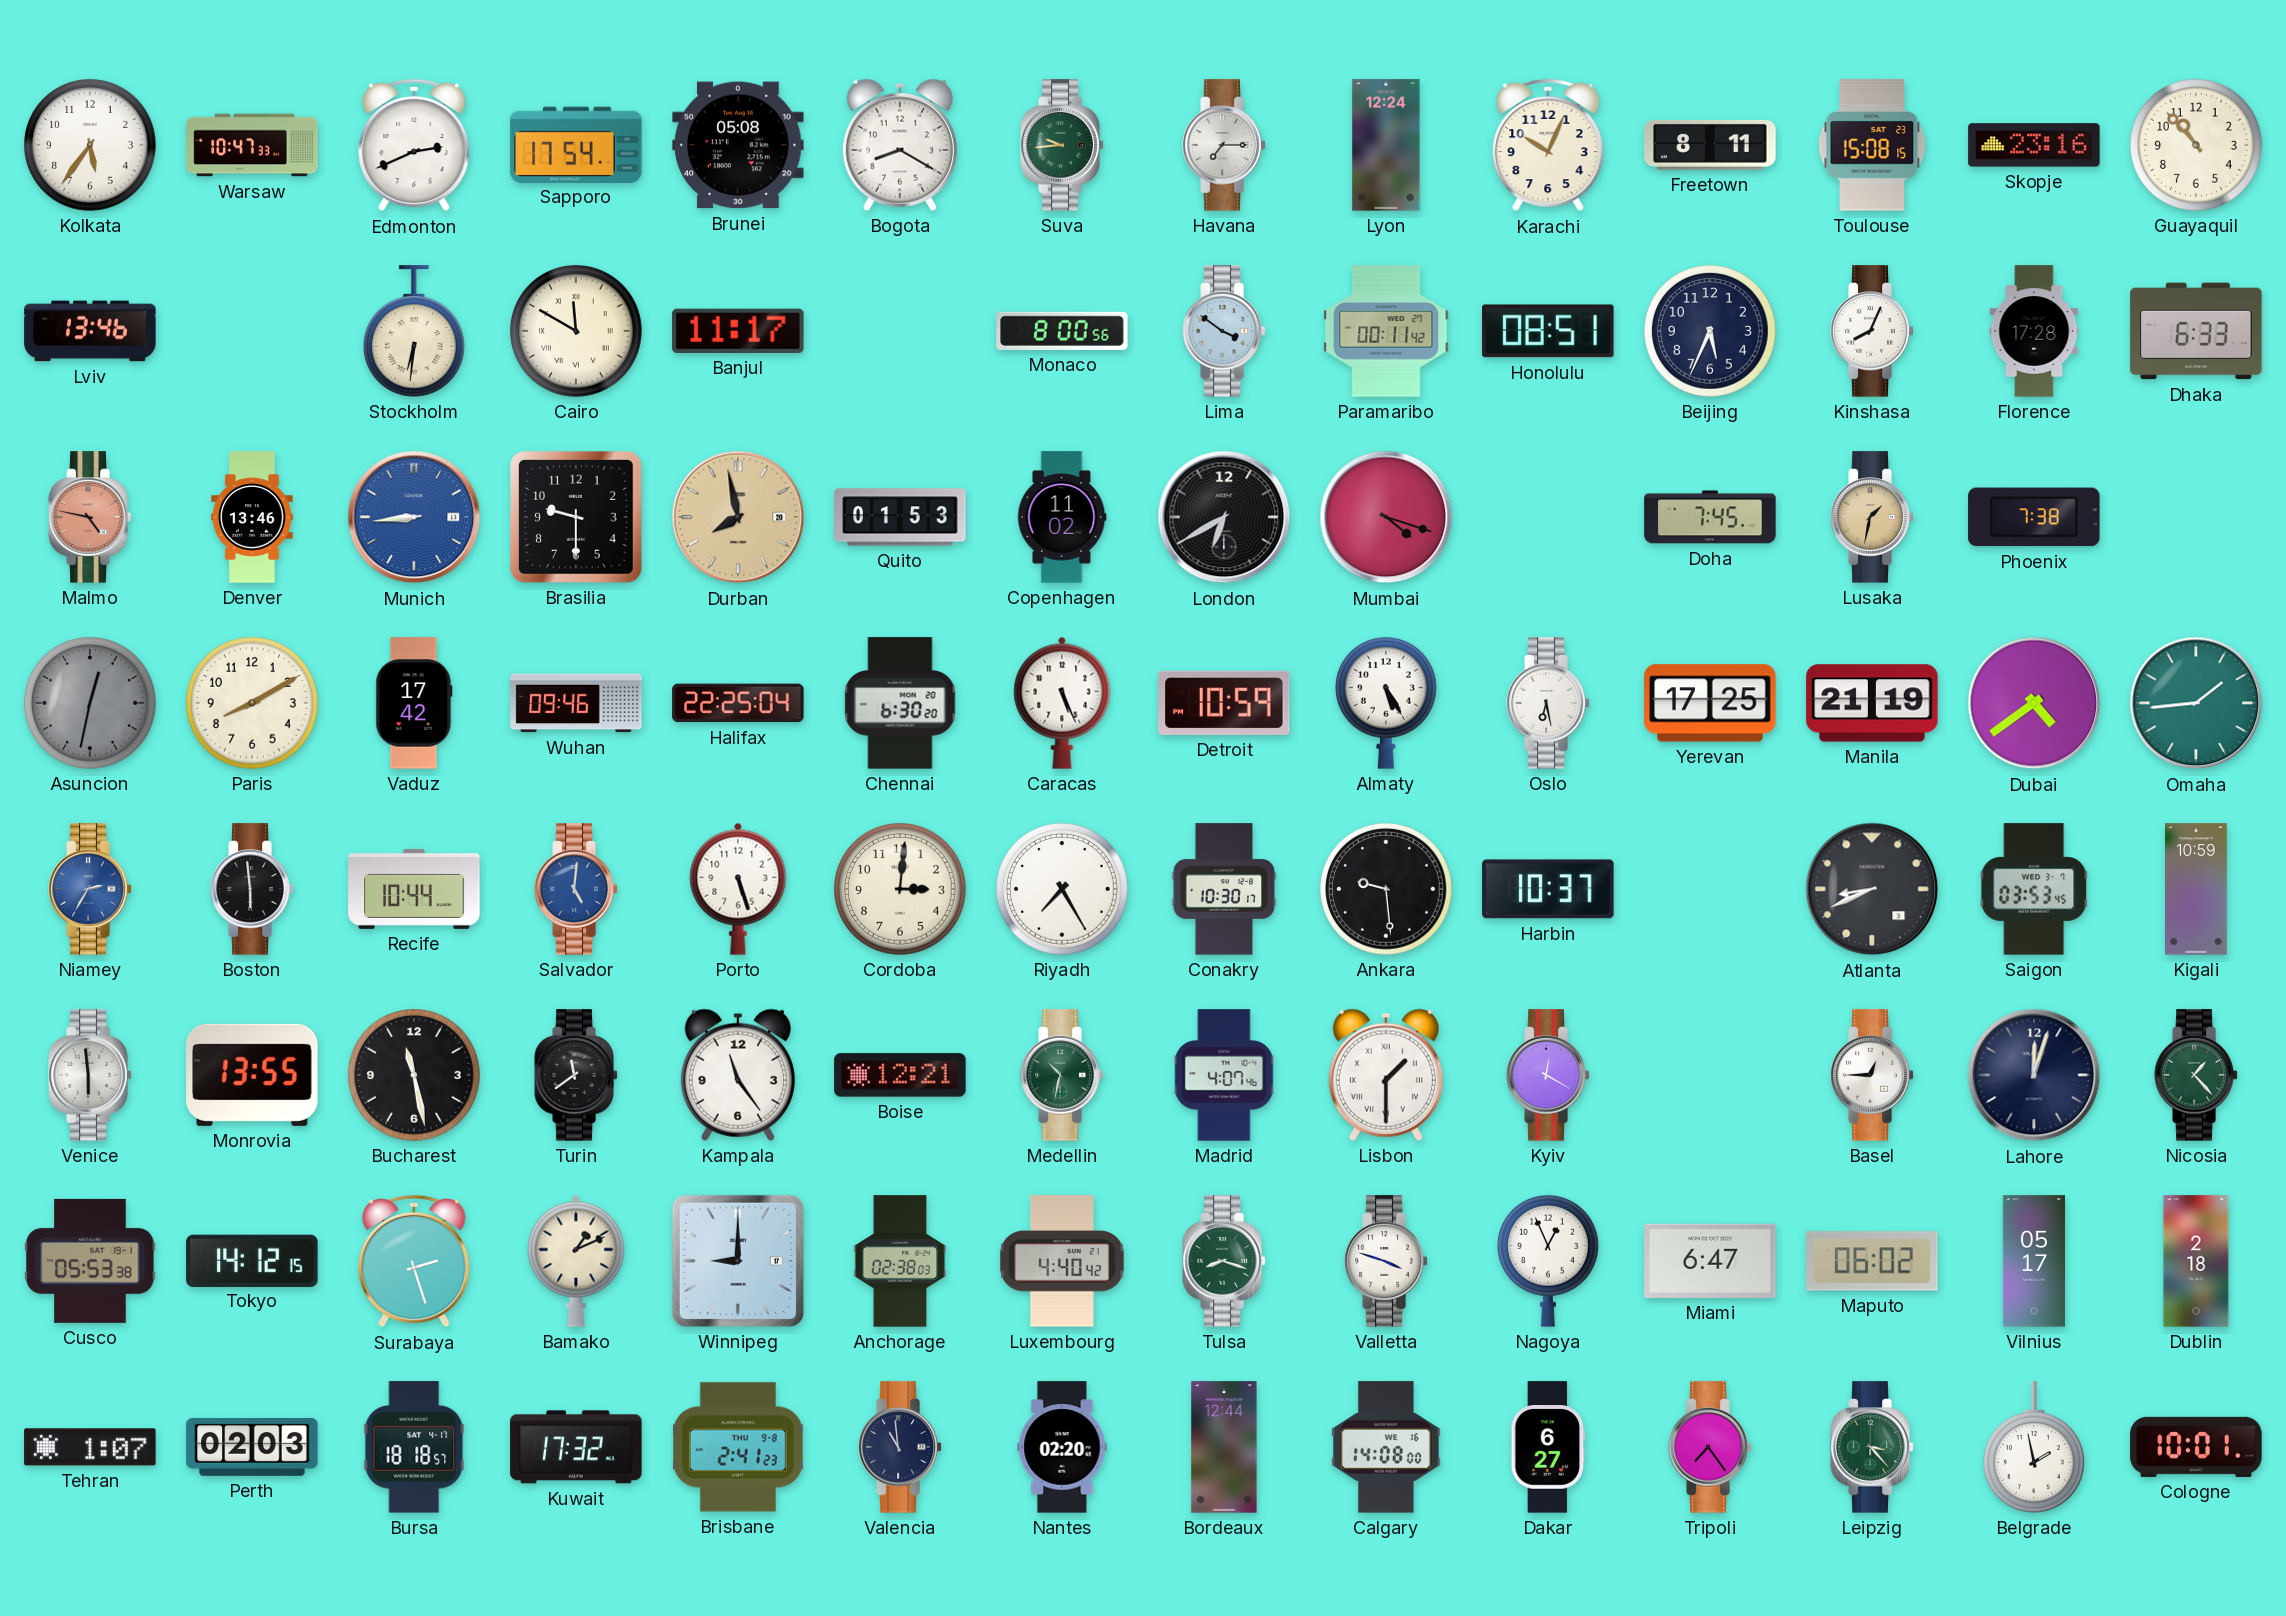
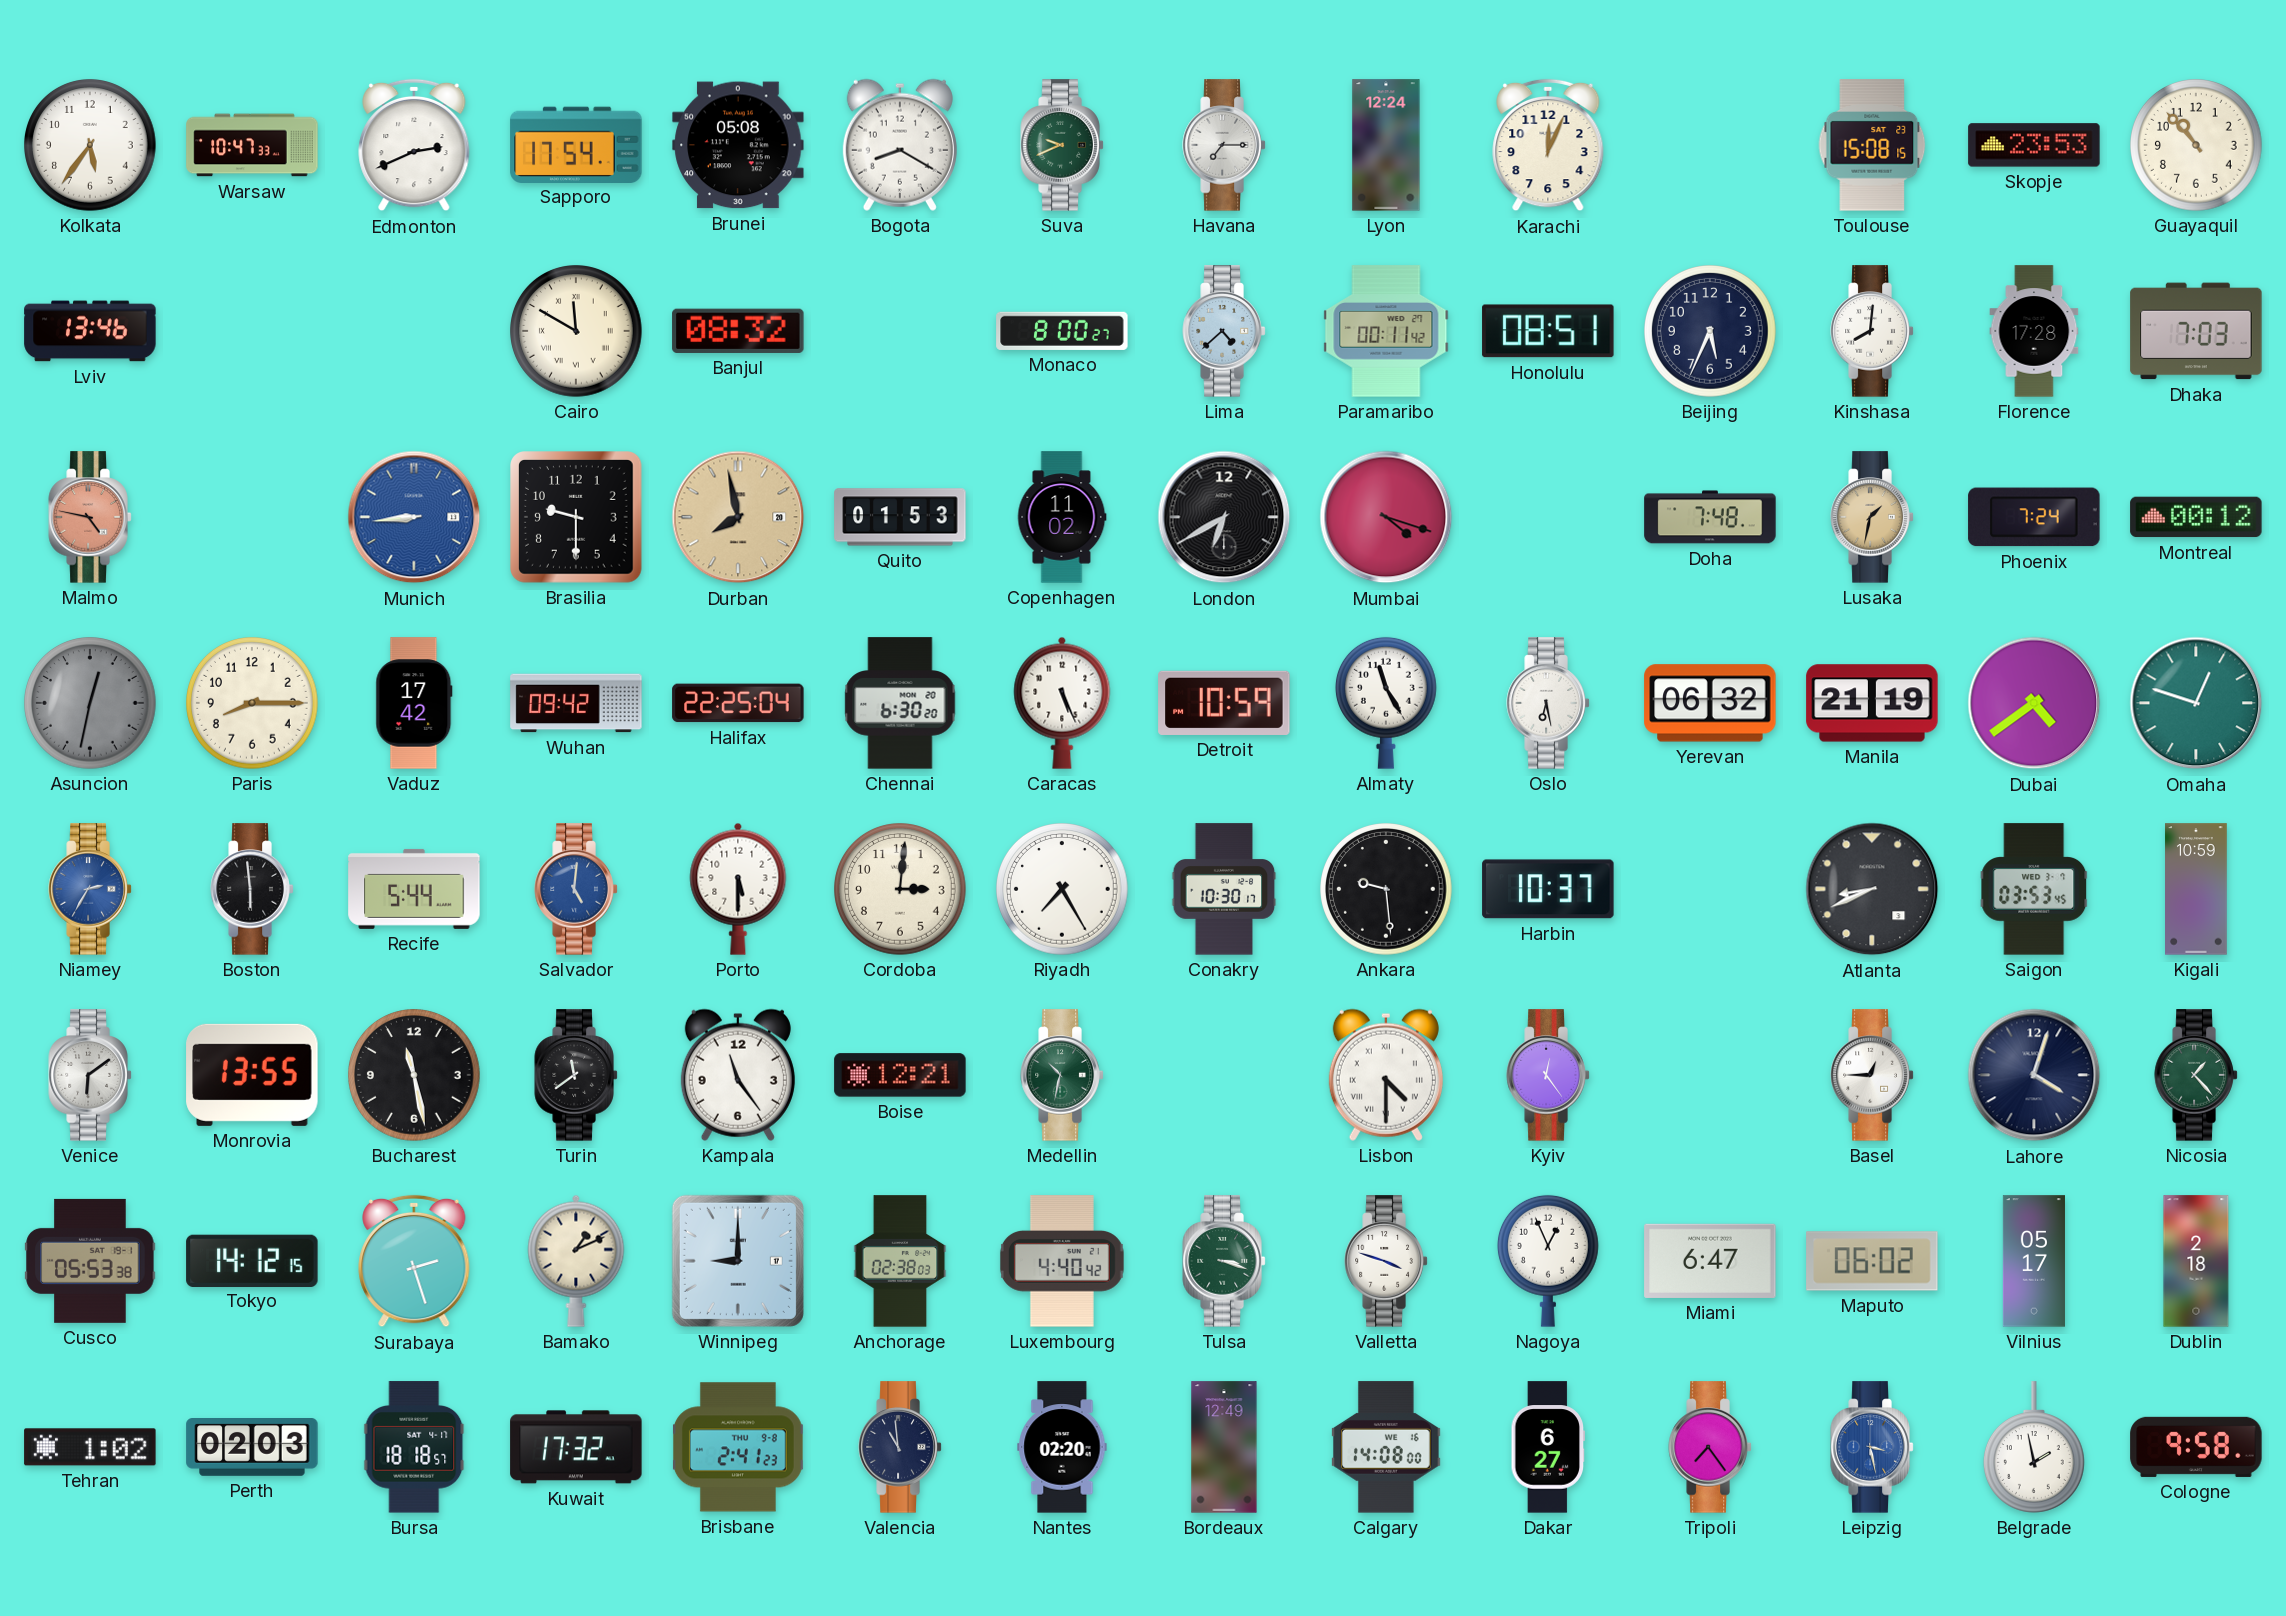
Suva: 9:44 -> 9:41
Karachi: 10:04 -> 12:04
Freetown: 8:11 -> none
Skopje: 23:16 -> 23:53
Stockholm: 6:31 -> none
Banjul: 11:17 -> 08:32
Monaco: 8:00:56 -> 8:00:27
Lima: 3:51 -> 4:38
Kinshasa: 8:04 -> 8:01
Dhaka: 6:33 -> 7:03
Denver: 13:46 -> none
Doha: 7:45 -> 7:48
Phoenix: 7:38 -> 7:24
Montreal: none -> 00:12
Paris: 8:10 -> 8:15
Wuhan: 09:46 -> 09:42
Almaty: 5:25 -> 11:25
Yerevan: 17:25 -> 06:32
Omaha: 1:44 -> 12:48
Recife: 10:44 -> 5:44
Porto: 5:27 -> 5:30
Venice: 5:59 -> 6:09
Madrid: 4:07 -> none
Lisbon: 1:30 -> 4:30
Kyiv: 12:20 -> 12:24
Lahore: 12:03 -> 4:03
Tulsa: 8:18 -> 3:18
Tehran: 1:07 -> 1:02
Bordeaux: 12:44 -> 12:49
Leipzig: 3:23 -> 3:28
Leipzig dial: green -> blue
Cologne: 10:01 -> 9:58
